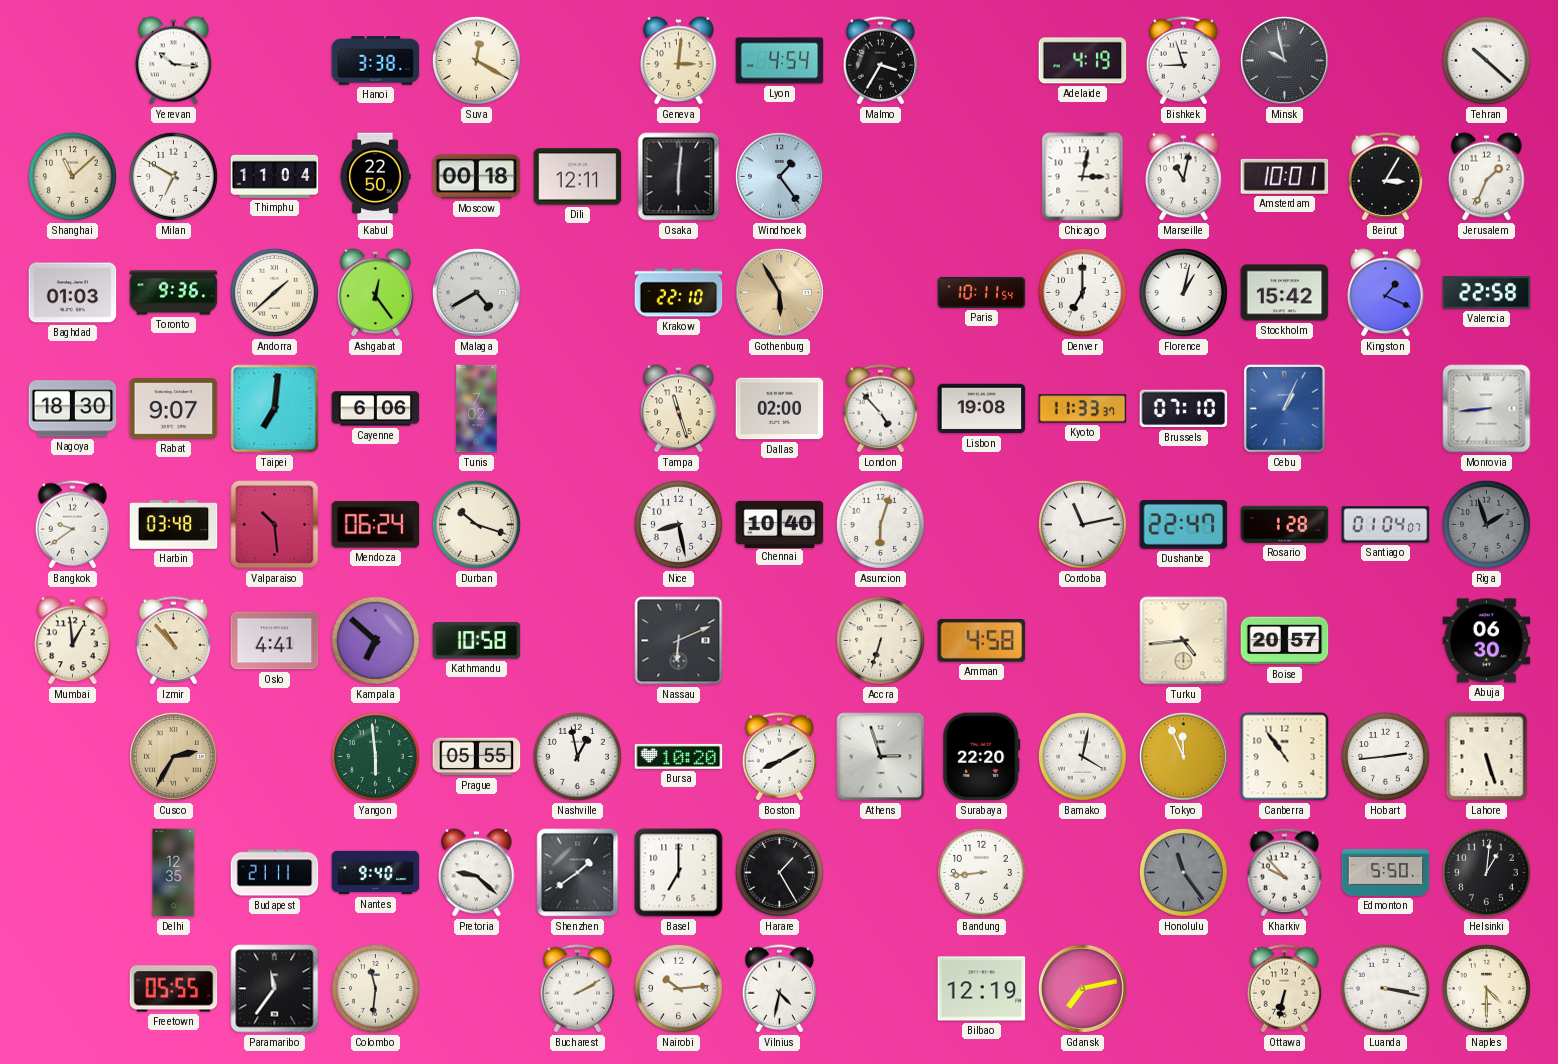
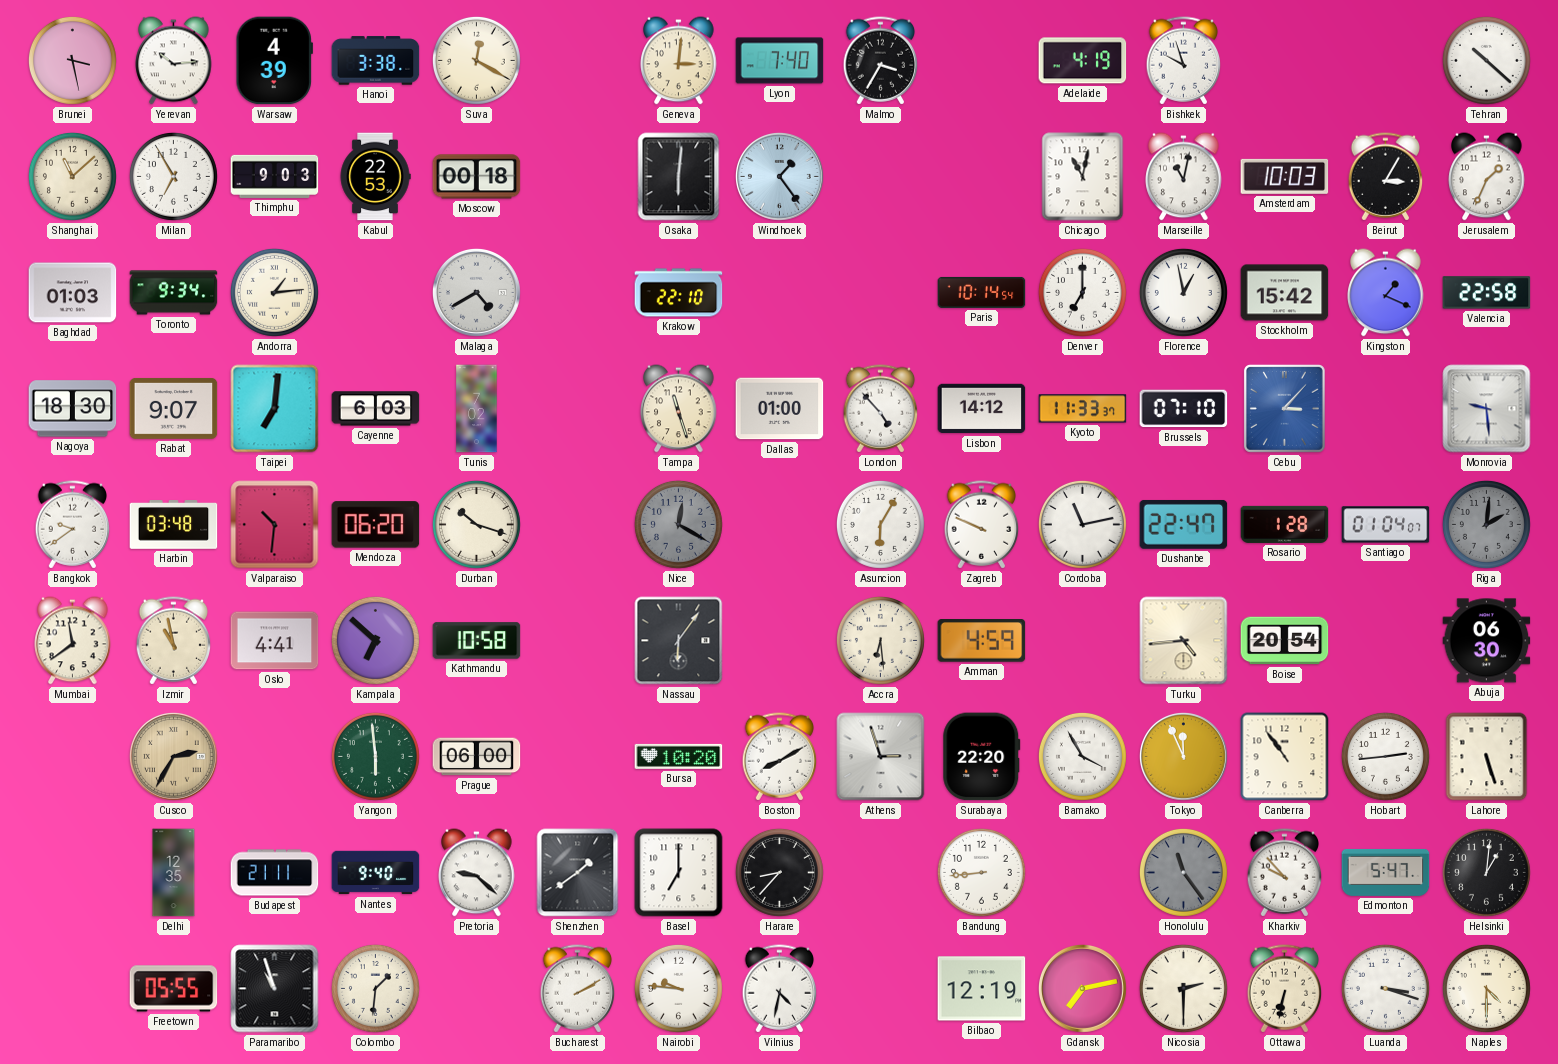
Brunei: none -> 3:28
Yerevan: 10:16 -> 10:14
Warsaw: none -> 4:39
Lyon: 4:54 -> 7:40
Bishkek: 8:57 -> 9:57
Minsk: 9:58 -> none
Milan: 6:50 -> 6:55
Thimphu: 11:04 -> 9:03
Kabul: 22:50 -> 22:53
Dili: 12:11 -> none
Chicago: 3:02 -> 11:02
Amsterdam: 10:01 -> 10:03
Toronto: 9:36 -> 9:34
Andorra: 1:38 -> 1:14
Ashgabat: 12:24 -> none
Gothenburg: 5:55 -> none
Paris: 10:11 -> 10:14
Florence: 1:02 -> 12:58
Cayenne: 6:06 -> 6:03
Dallas: 02:00 -> 01:00
Lisbon: 19:08 -> 14:12
Cebu: 1:04 -> 3:07
Monrovia: 8:44 -> 9:29
Valparaiso: 10:29 -> 10:31
Mendoza: 06:24 -> 06:20
Nice: 8:28 -> 12:20
Nice dial: white -> grey
Chennai: 10:40 -> none
Asuncion: 6:03 -> 6:05
Zagreb: none -> 9:49
Riga: 1:57 -> 2:01
Mumbai: 12:59 -> 11:39
Izmir: 10:53 -> 10:58
Nassau: 6:11 -> 6:06
Accra: 6:33 -> 6:29
Amman: 4:58 -> 4:59
Boise: 20:57 -> 20:54
Prague: 05:55 -> 06:00
Nashville: 12:58 -> none
Bamako: 4:02 -> 3:55
Harare: 1:25 -> 8:37
Edmonton: 5:50 -> 5:47
Paramaribo: 11:36 -> 10:57
Colombo: 11:31 -> 1:31
Nairobi: 10:14 -> 9:46
Nicosia: none -> 2:30
Luanda: 3:17 -> 3:18
